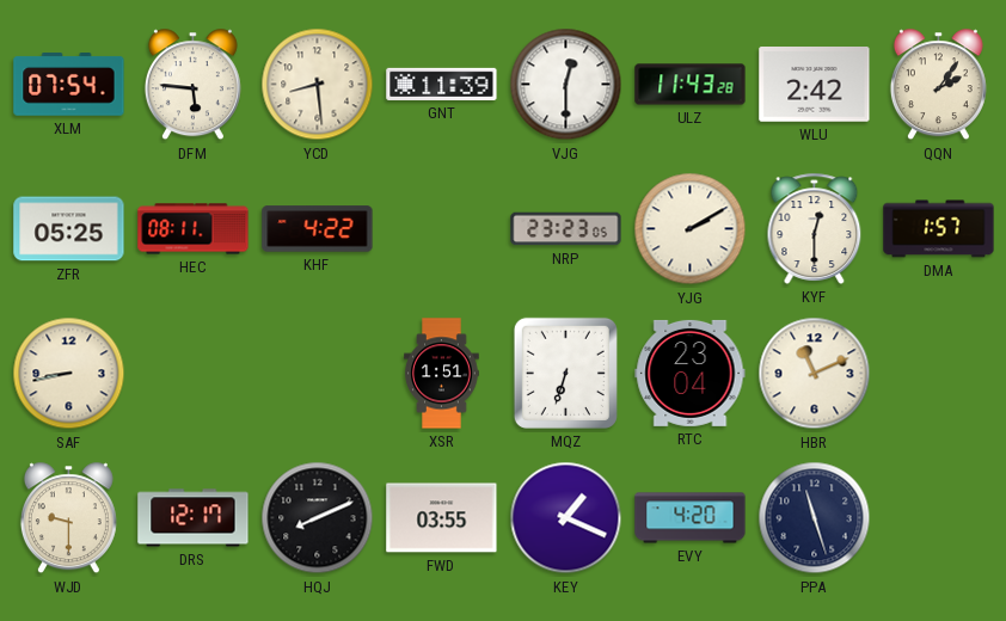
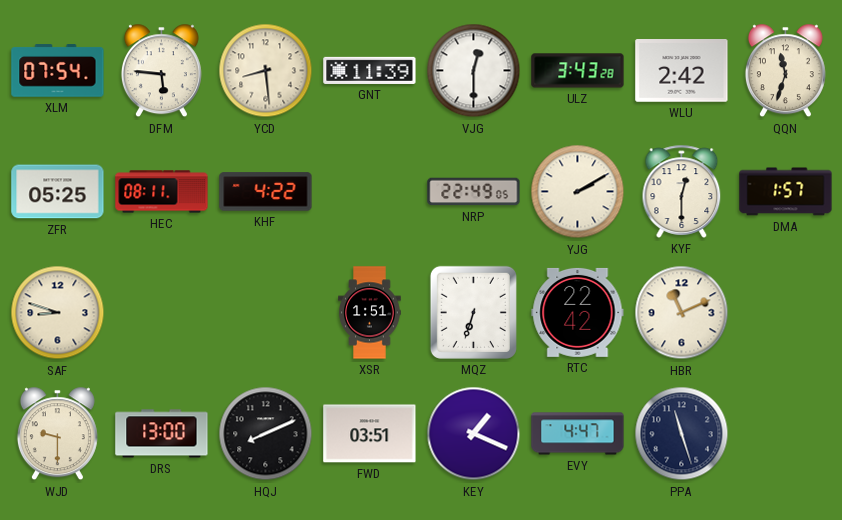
ULZ: 11:43 -> 3:43
QQN: 2:06 -> 11:33
NRP: 23:23 -> 22:49
SAF: 8:43 -> 8:48
RTC: 23:04 -> 22:42
DRS: 12:17 -> 13:00
FWD: 03:55 -> 03:51
EVY: 4:20 -> 4:47
